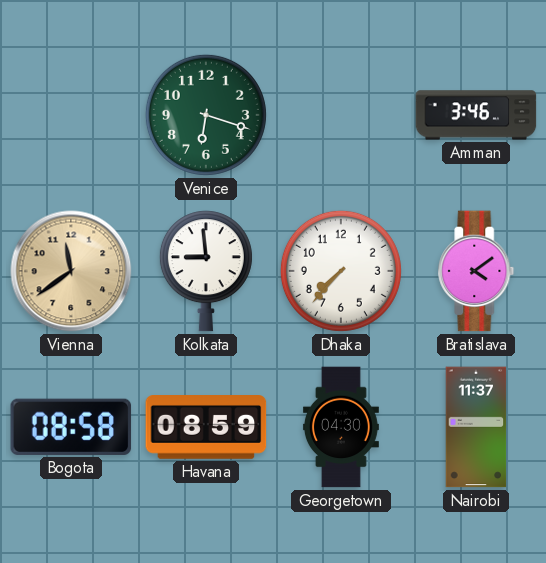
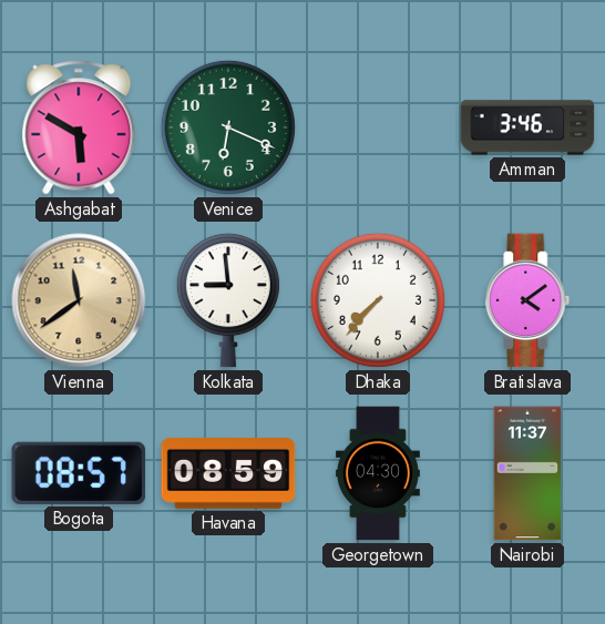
Ashgabat: none -> 5:50
Venice: 6:18 -> 6:19
Bogota: 08:58 -> 08:57
